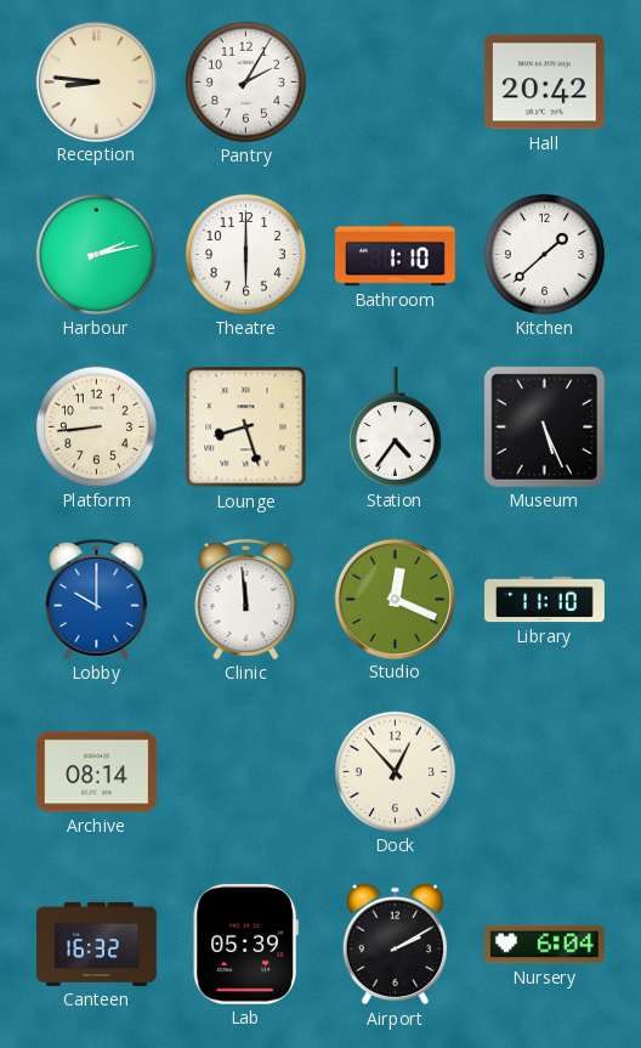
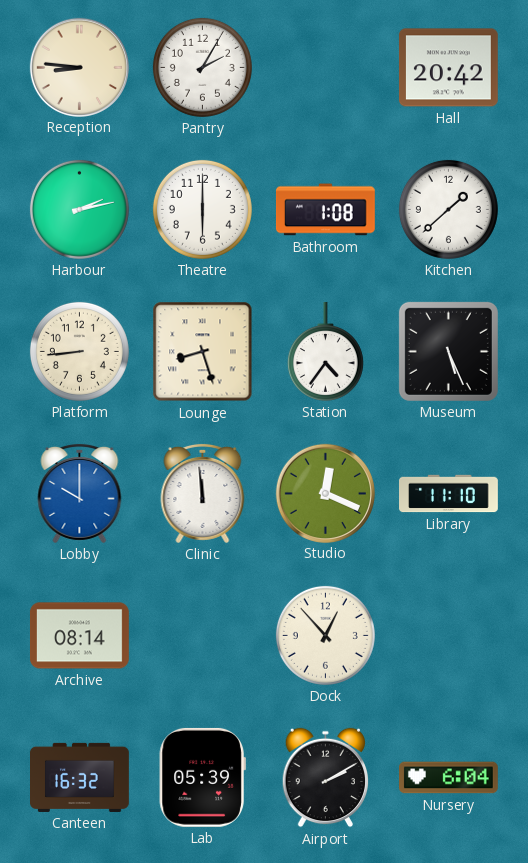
Bathroom: 1:10 -> 1:08
